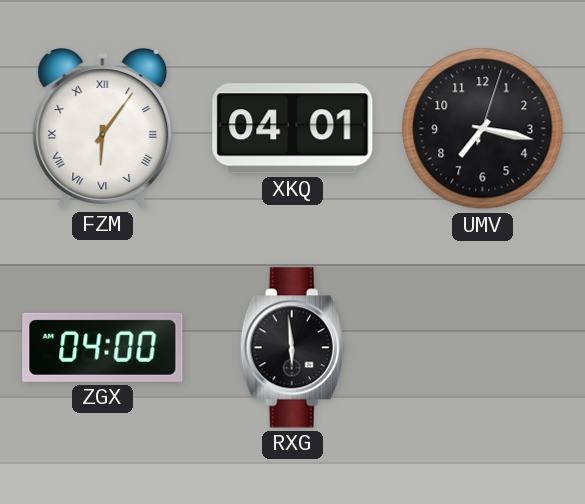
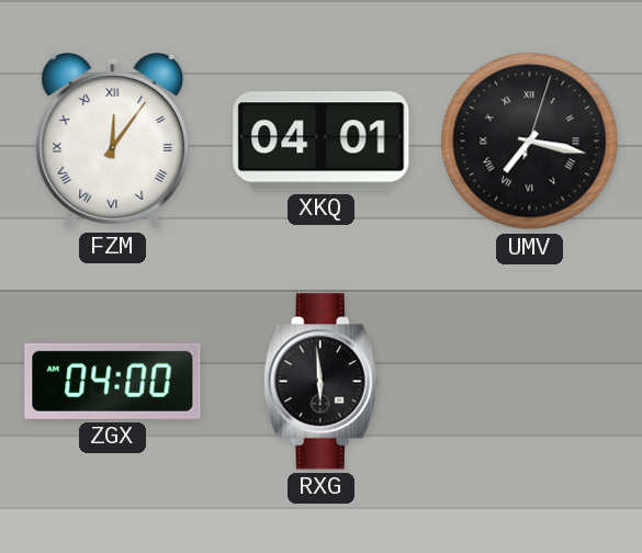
FZM: 6:06 -> 12:06
UMV numerals: Arabic -> Roman
